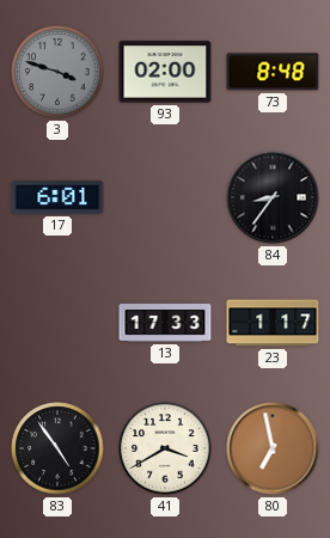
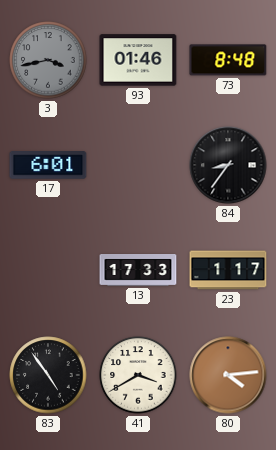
3: 3:48 -> 3:43
93: 02:00 -> 01:46
80: 6:58 -> 4:14
